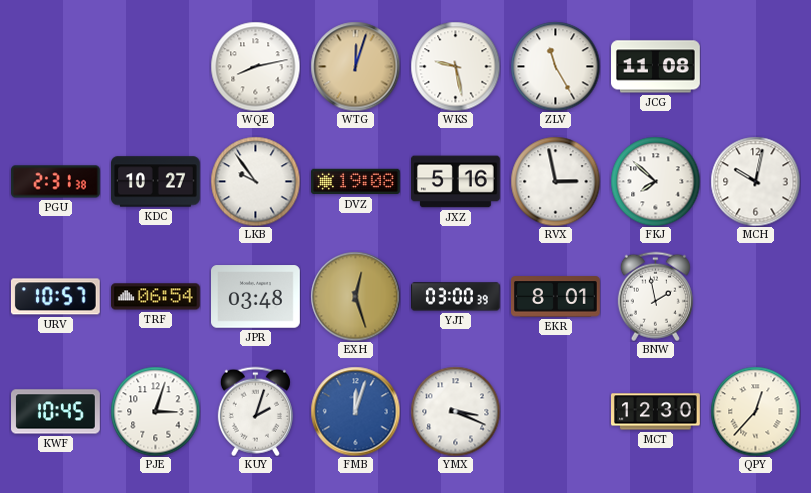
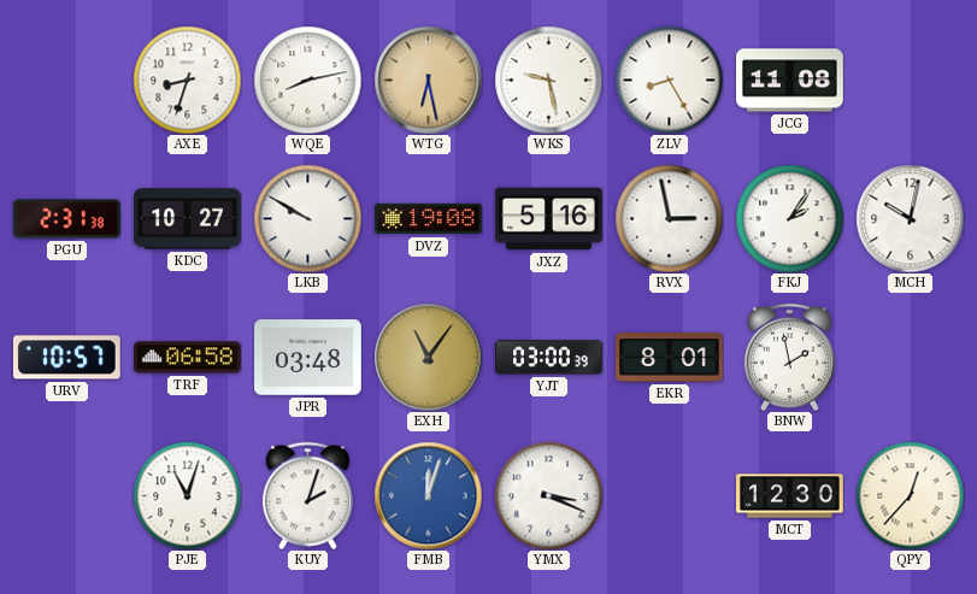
AXE: none -> 8:33
WTG: 12:03 -> 6:28
ZLV: 11:25 -> 8:25
LKB: 9:54 -> 9:50
FKJ: 7:52 -> 2:06
TRF: 06:54 -> 06:58
EXH: 12:27 -> 11:06
KWF: 10:45 -> none
PJE: 3:03 -> 11:03
